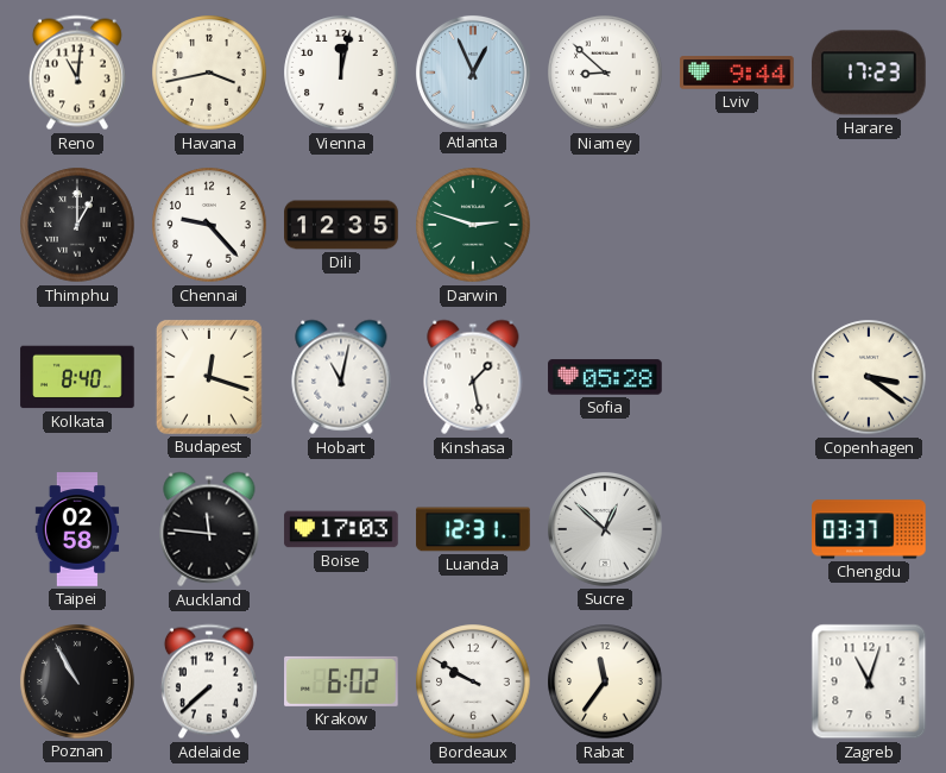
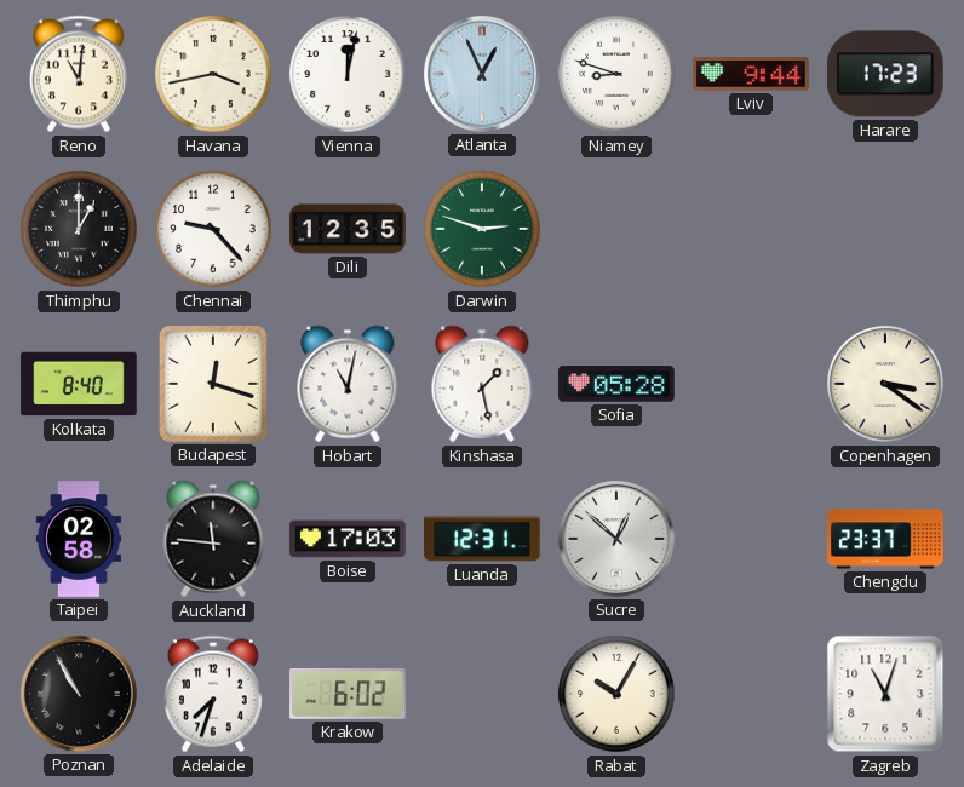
Niamey: 8:52 -> 8:48
Chengdu: 03:37 -> 23:37
Adelaide: 7:38 -> 7:33
Bordeaux: 9:50 -> none
Rabat: 11:36 -> 10:05
